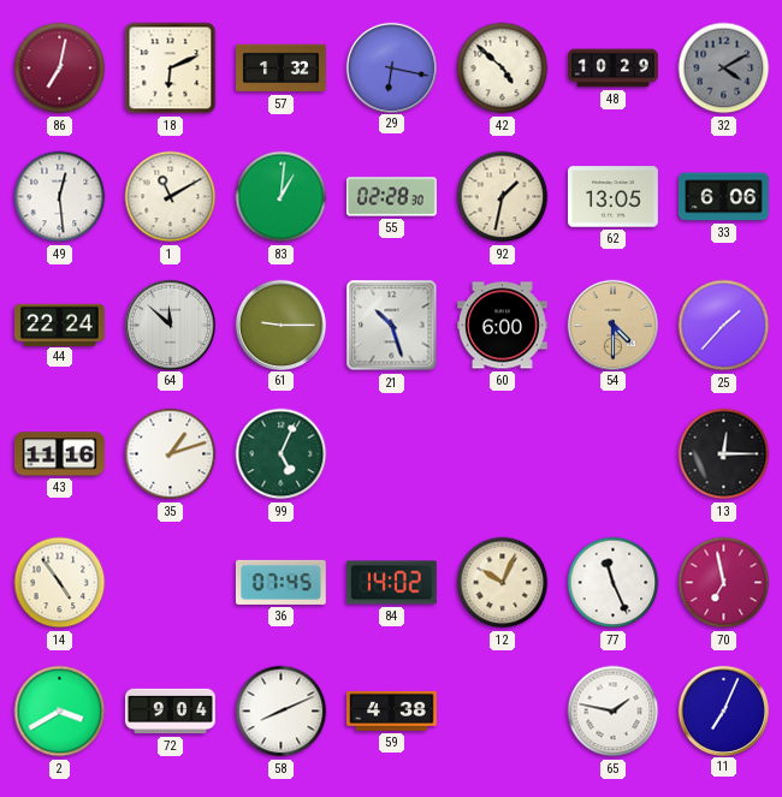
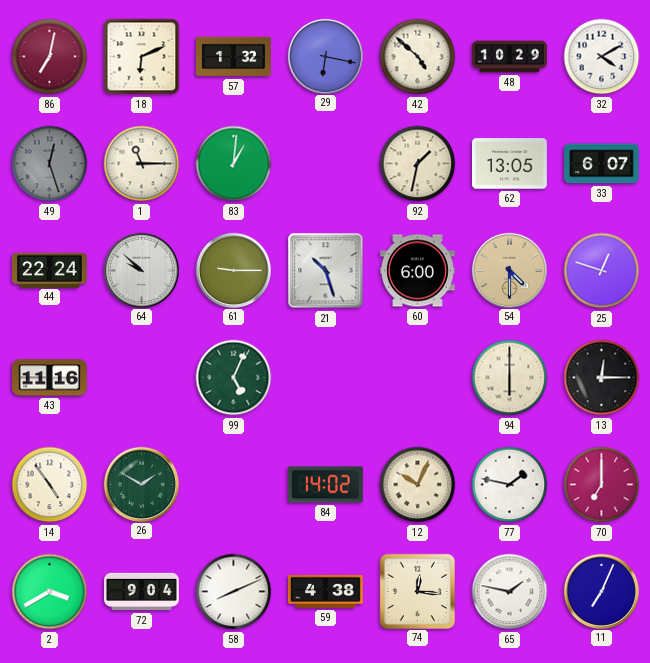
32 dial: grey -> white
49: 12:29 -> 12:27
49 dial: white -> grey
1: 11:10 -> 11:15
55: 02:28 -> none
33: 6:06 -> 6:07
64: 11:52 -> 9:52
25: 1:37 -> 12:48
35: 1:12 -> none
94: none -> 6:00
26: none -> 1:50
36: 07:45 -> none
77: 11:26 -> 1:47
70: 6:58 -> 7:00
74: none -> 12:16
